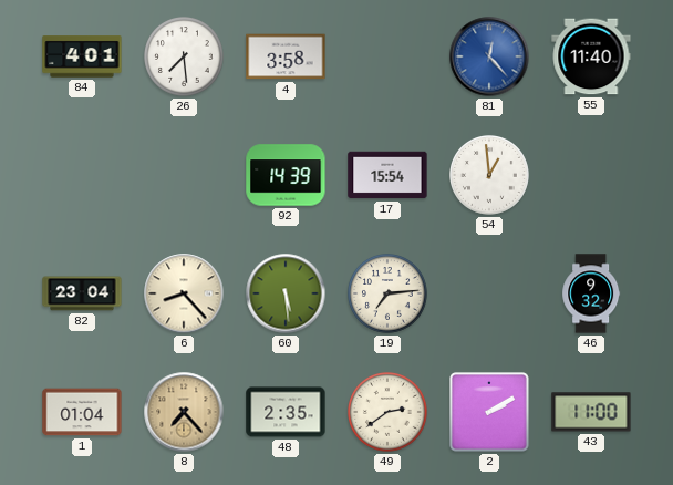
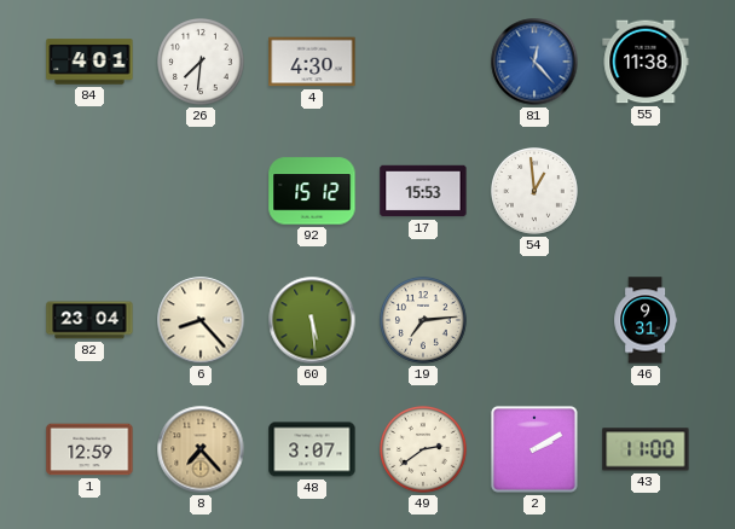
26: 7:29 -> 7:31
4: 3:58 -> 4:30
55: 11:40 -> 11:38
92: 14:39 -> 15:12
17: 15:54 -> 15:53
46: 9:32 -> 9:31
1: 01:04 -> 12:59
48: 2:35 -> 3:07
